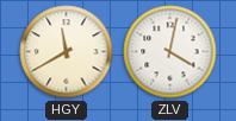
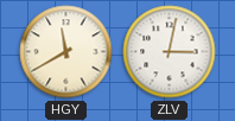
ZLV: 4:02 -> 3:02
